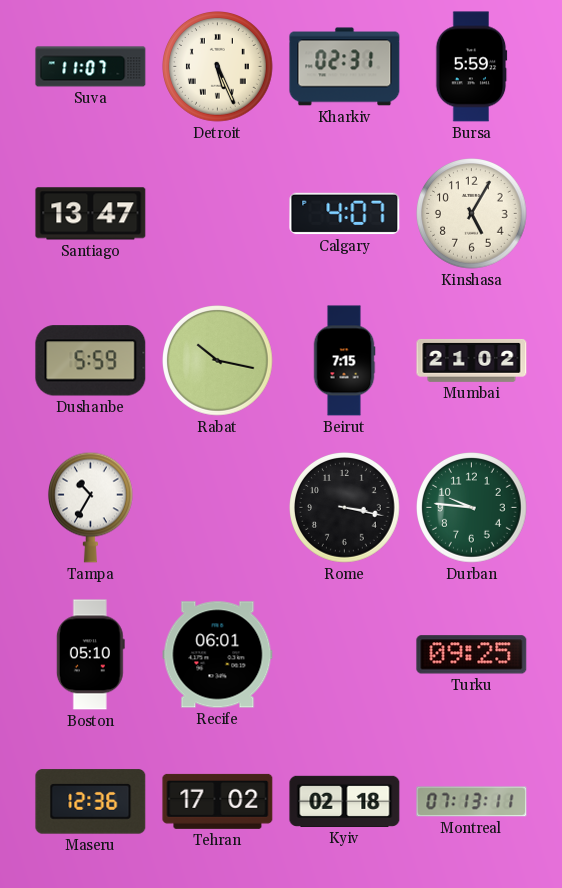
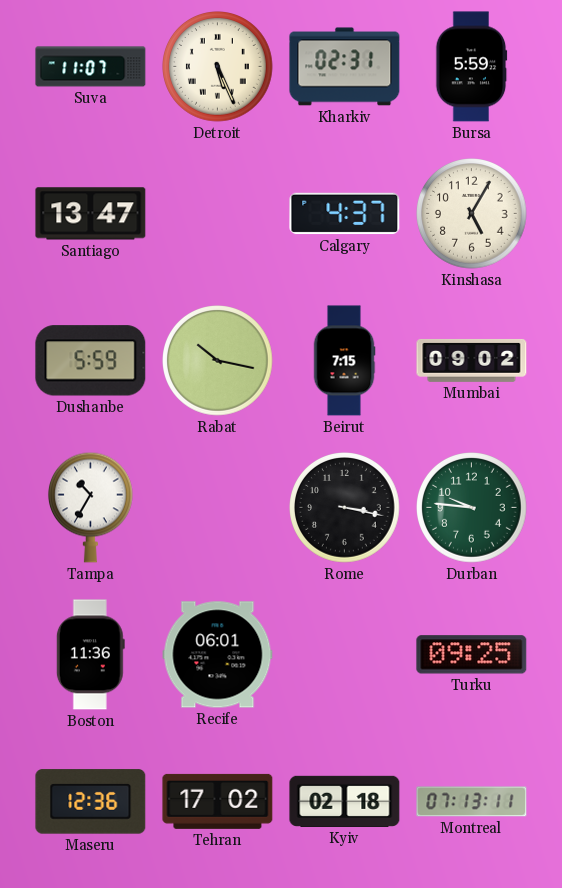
Calgary: 4:07 -> 4:37
Mumbai: 21:02 -> 09:02
Boston: 05:10 -> 11:36
